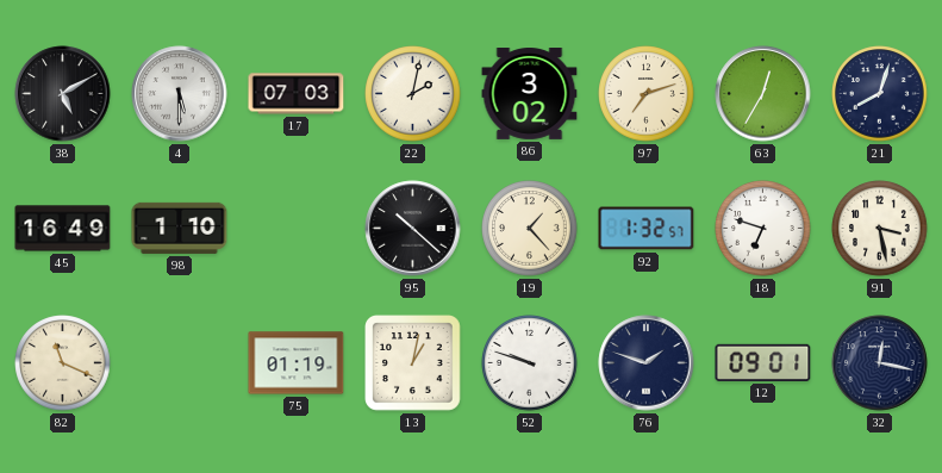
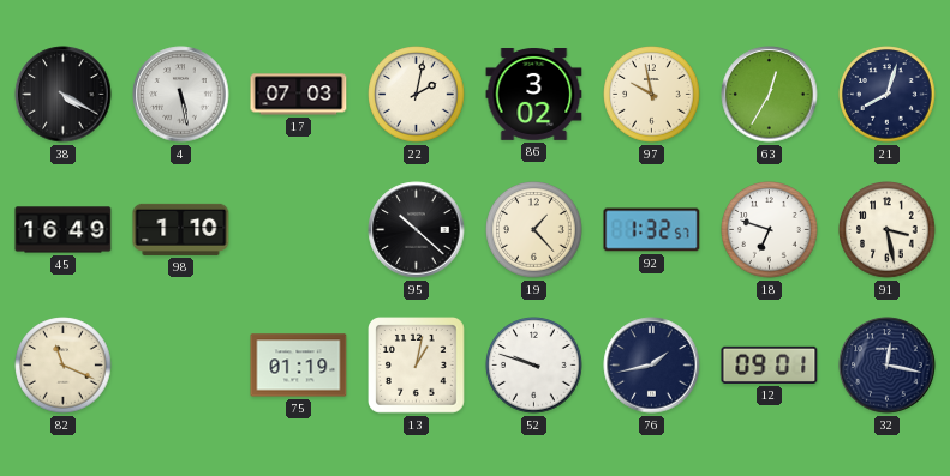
38: 5:10 -> 4:20
4: 5:30 -> 5:28
97: 7:12 -> 9:58
76: 1:48 -> 1:43
